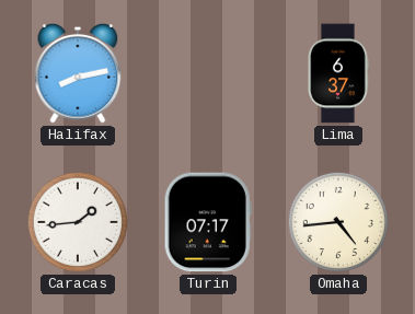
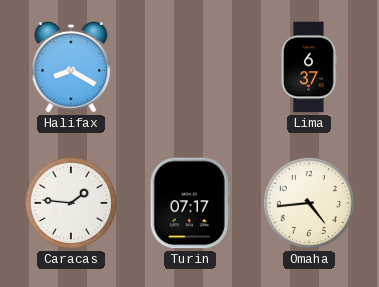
Halifax: 8:13 -> 8:20
Caracas: 1:44 -> 1:46
